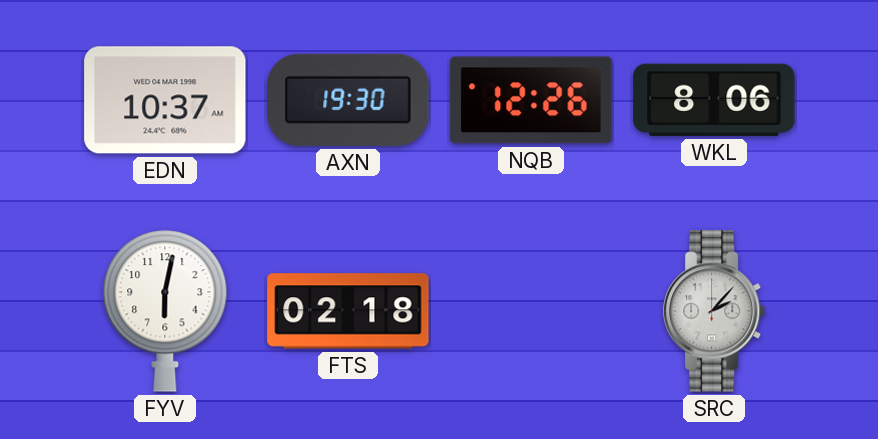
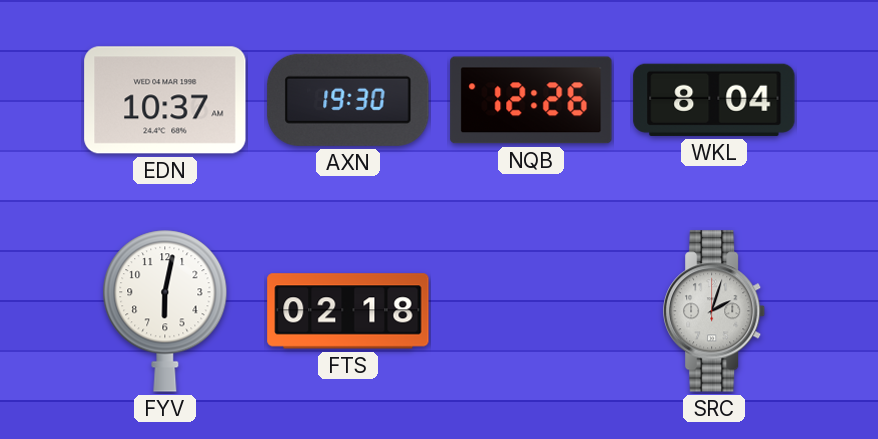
WKL: 8:06 -> 8:04
SRC: 2:07 -> 2:03
